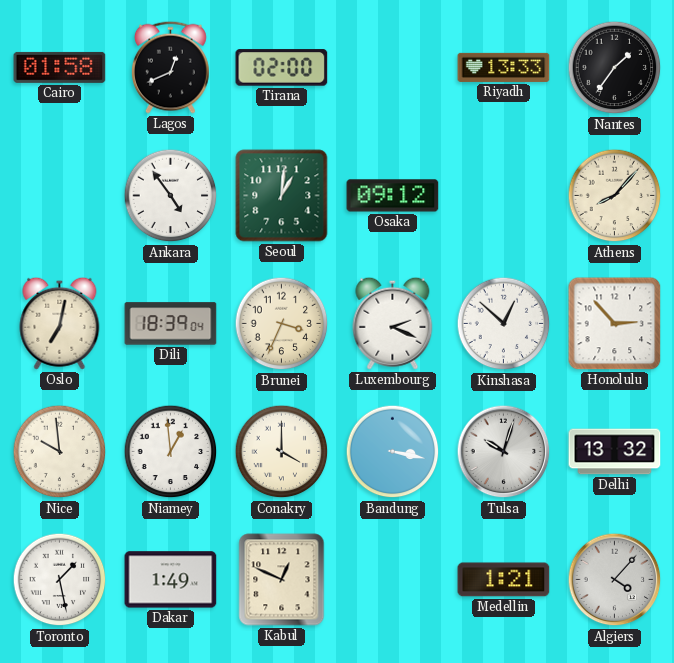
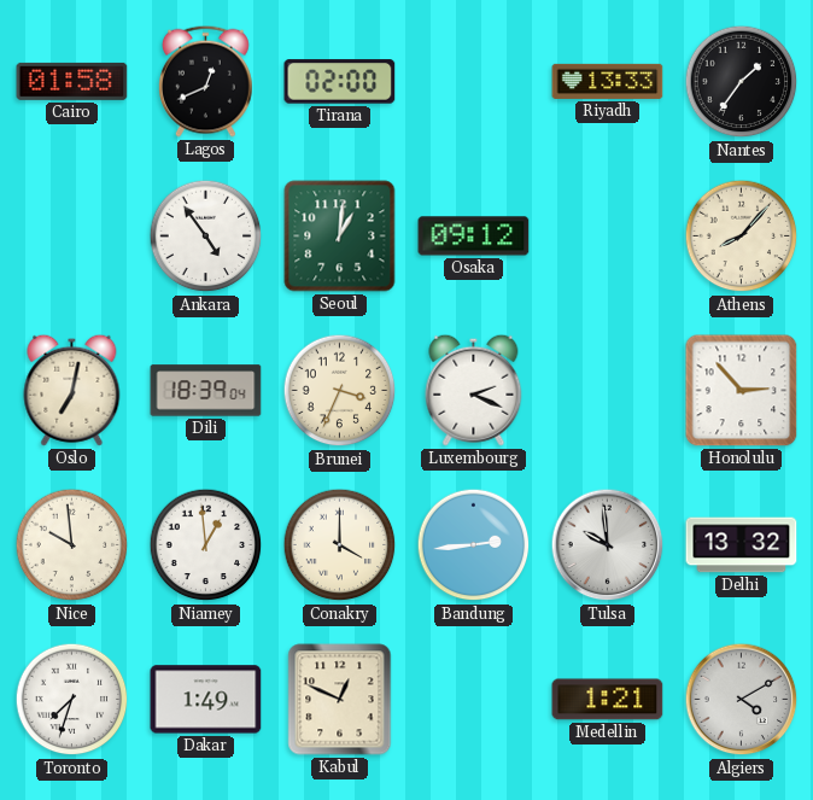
Kinshasa: 12:52 -> none
Bandung: 3:17 -> 2:44
Tulsa: 10:03 -> 9:59
Toronto: 1:28 -> 7:33
Algiers: 4:07 -> 4:10
